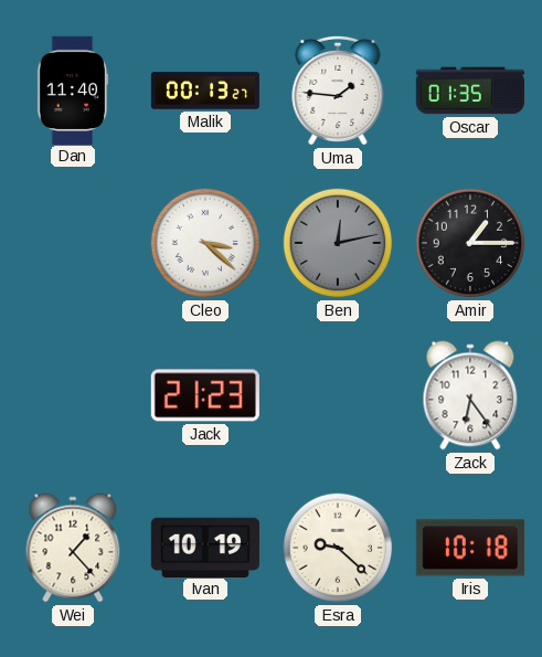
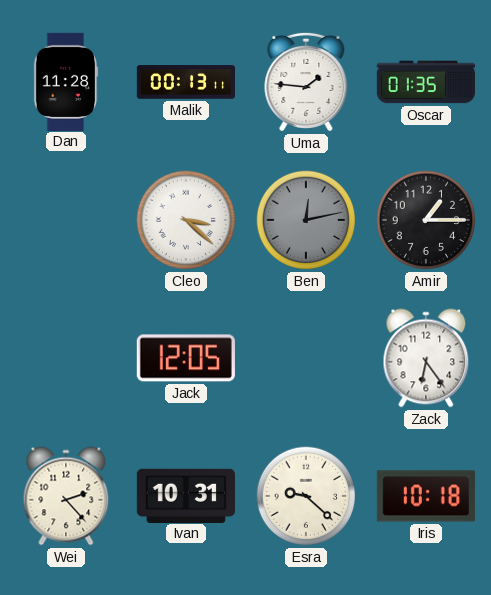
Dan: 11:40 -> 11:28
Malik: 00:13:27 -> 00:13:11
Jack: 21:23 -> 12:05
Wei: 1:23 -> 2:23
Ivan: 10:19 -> 10:31
